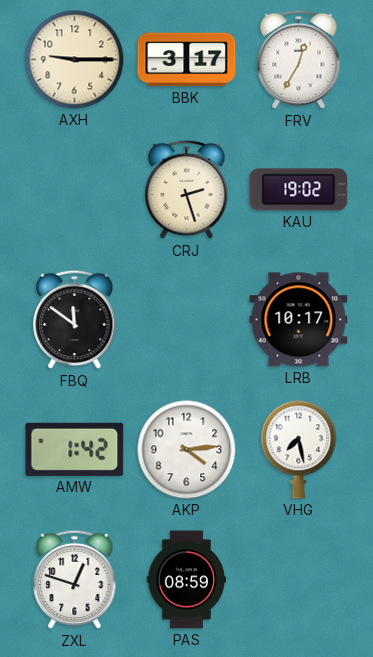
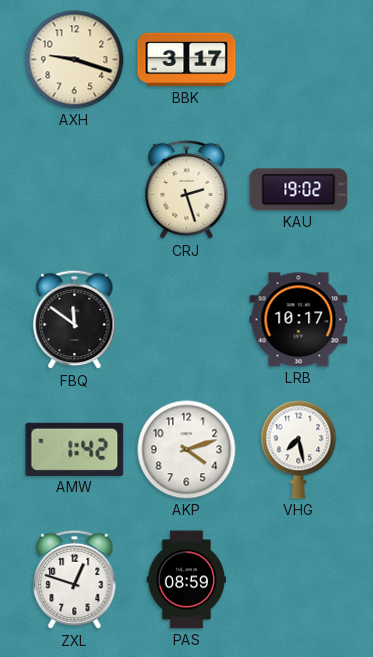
AXH: 9:15 -> 9:18
FRV: 12:35 -> none
AKP: 4:14 -> 4:12
